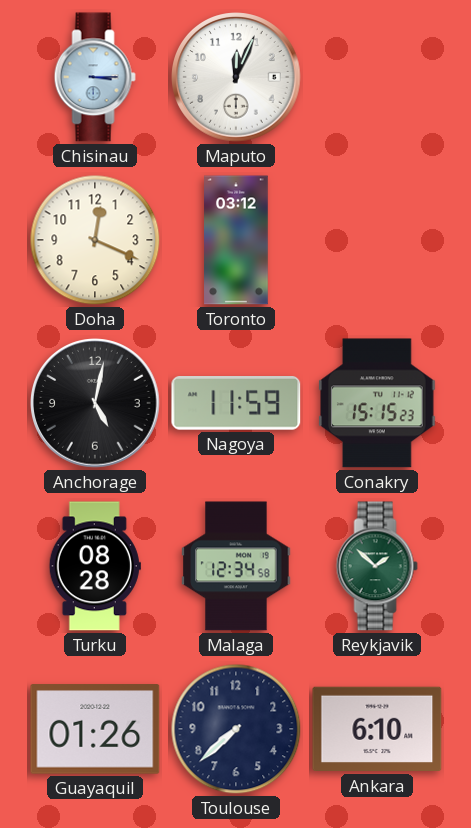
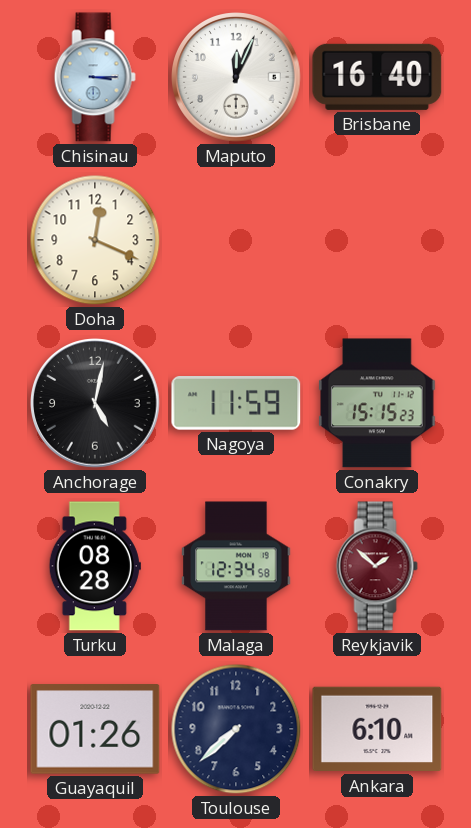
Brisbane: none -> 16:40
Toronto: 03:12 -> none
Reykjavik dial: green -> burgundy
